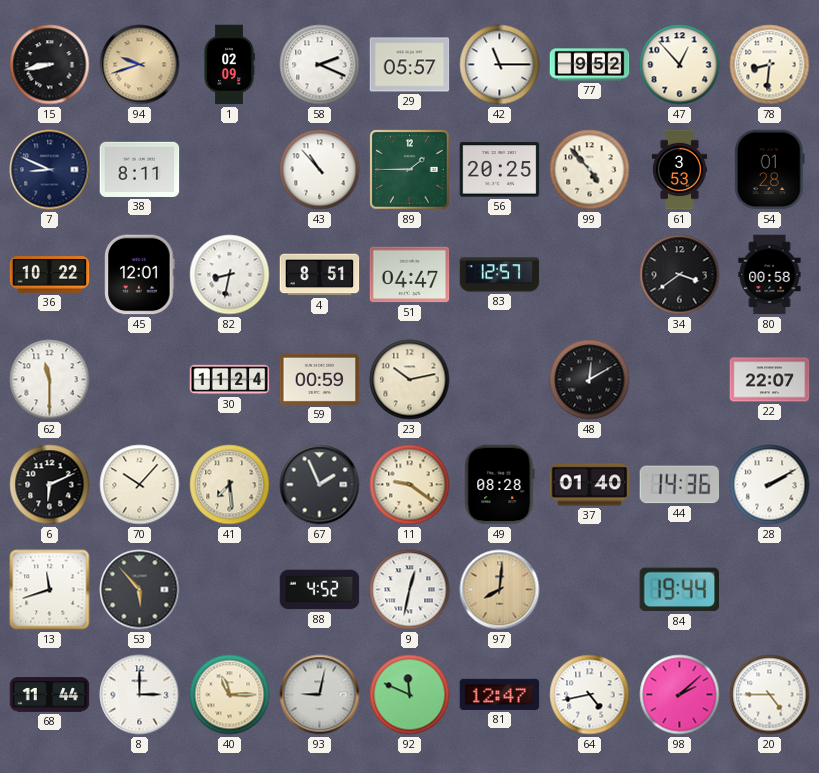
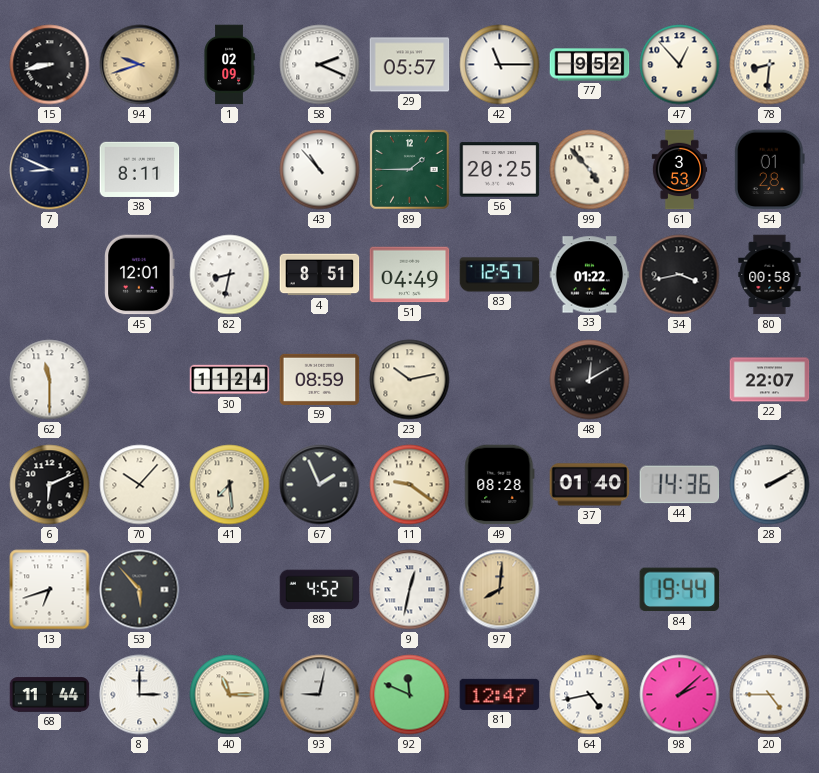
36: 10:22 -> none
51: 04:47 -> 04:49
33: none -> 01:22
34: 3:39 -> 3:43
59: 00:59 -> 08:59
13: 11:42 -> 6:42
